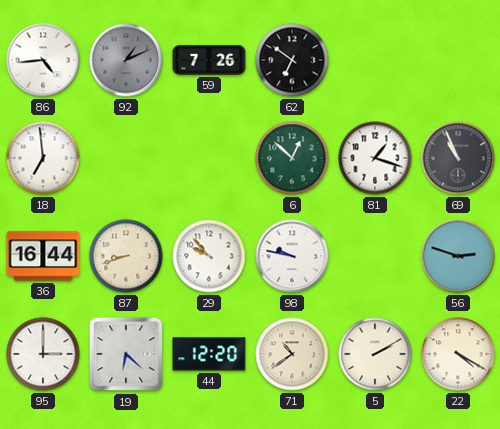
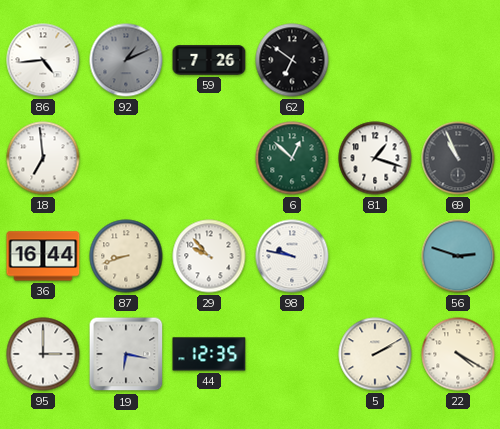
19: 6:22 -> 6:17
44: 12:20 -> 12:35
71: 10:39 -> none
